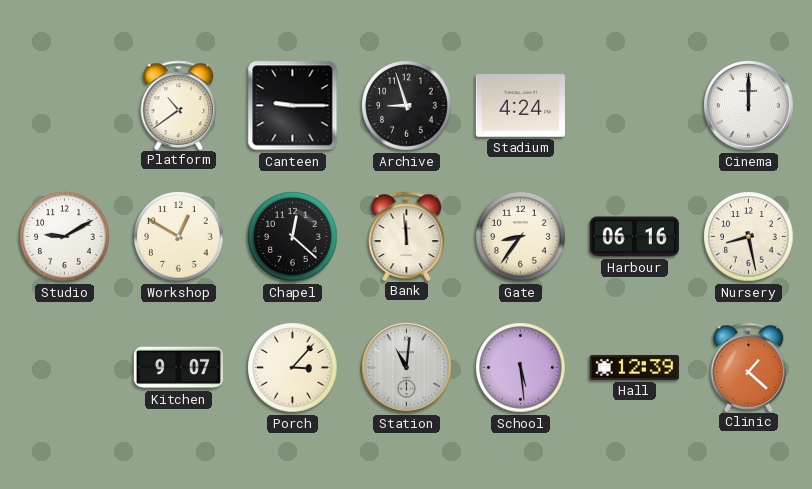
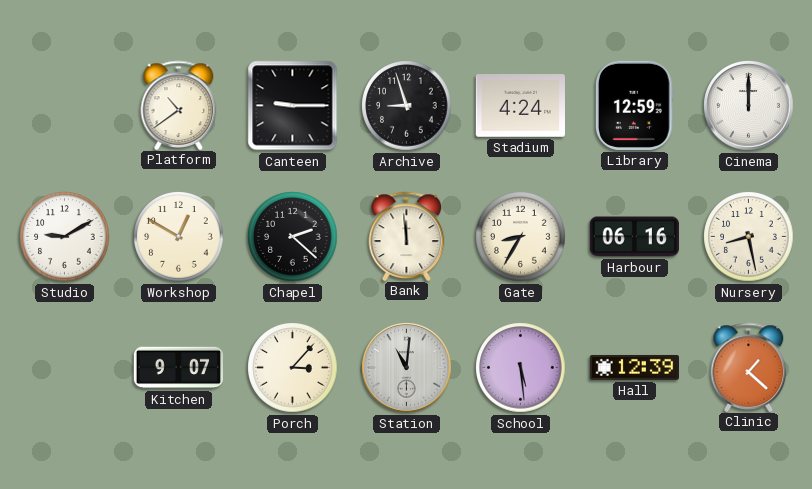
Library: none -> 12:59
Chapel: 12:22 -> 2:22
Gate: 8:36 -> 8:35
